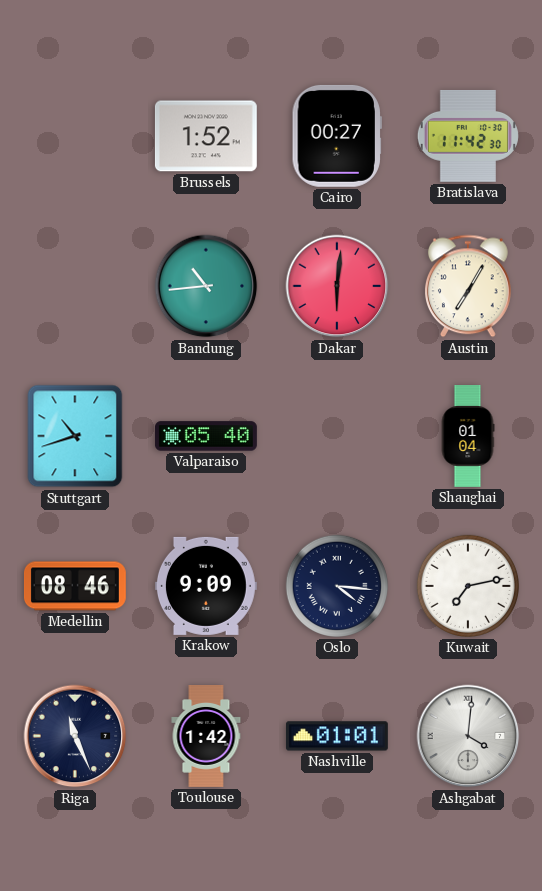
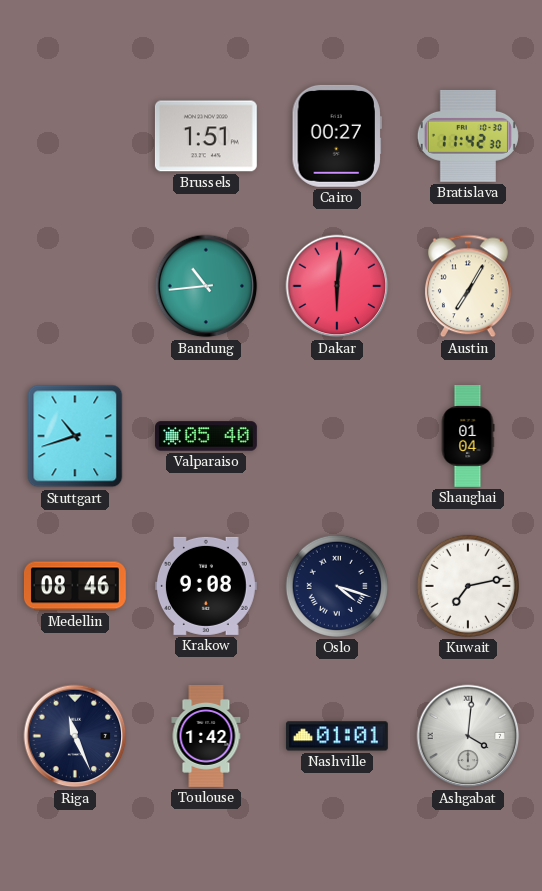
Brussels: 1:52 -> 1:51
Krakow: 9:09 -> 9:08
Oslo: 4:16 -> 4:18
